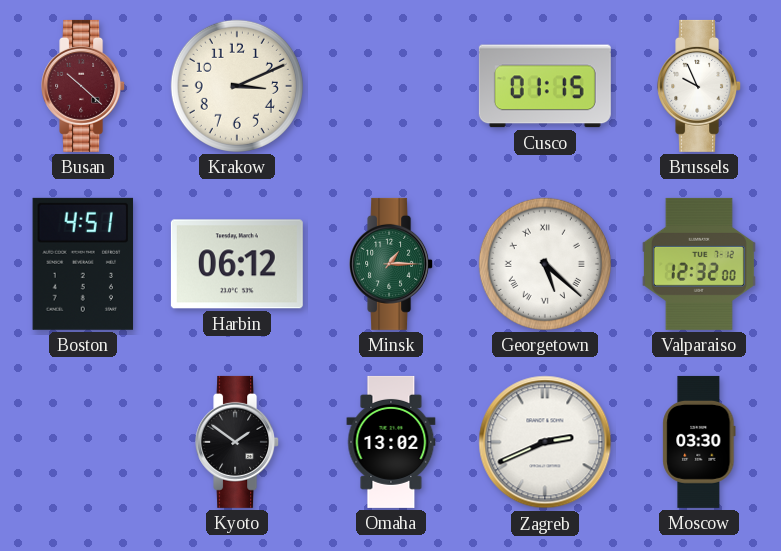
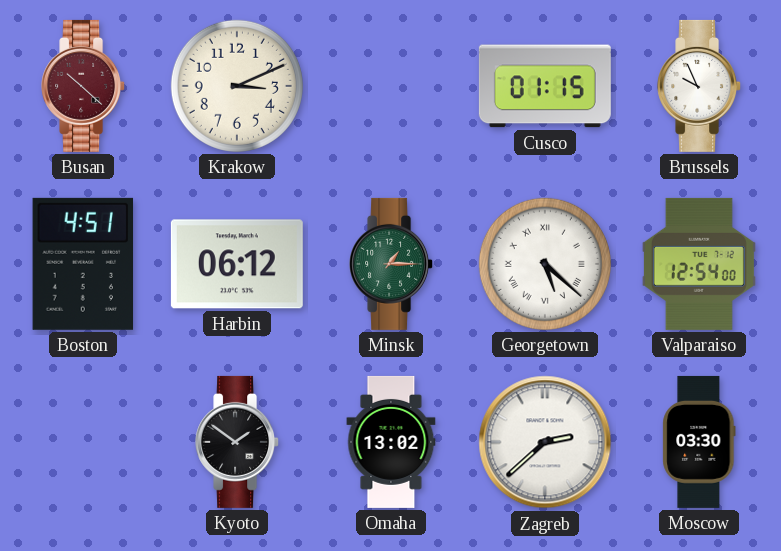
Valparaiso: 12:32 -> 12:54
Zagreb: 2:41 -> 2:38
